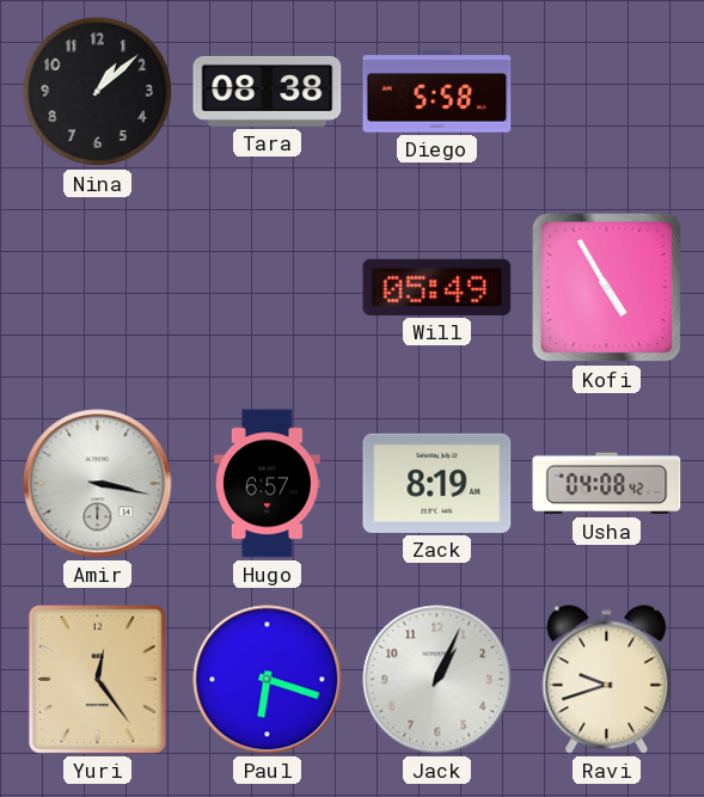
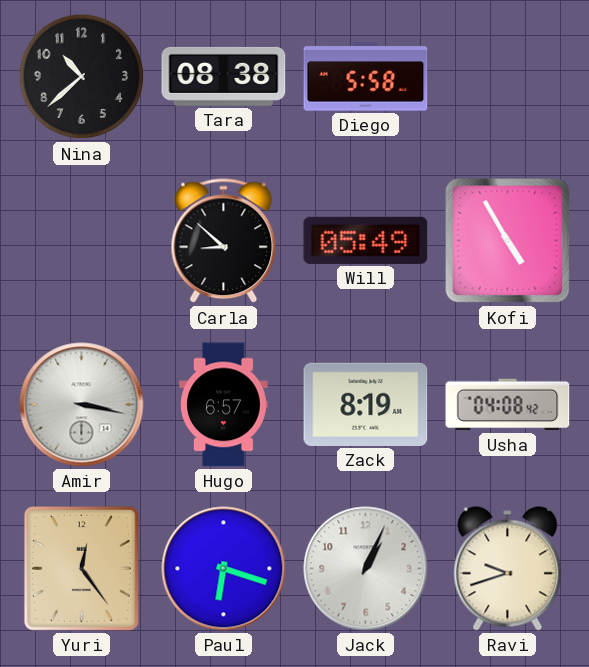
Nina: 1:08 -> 10:38
Carla: none -> 8:52
